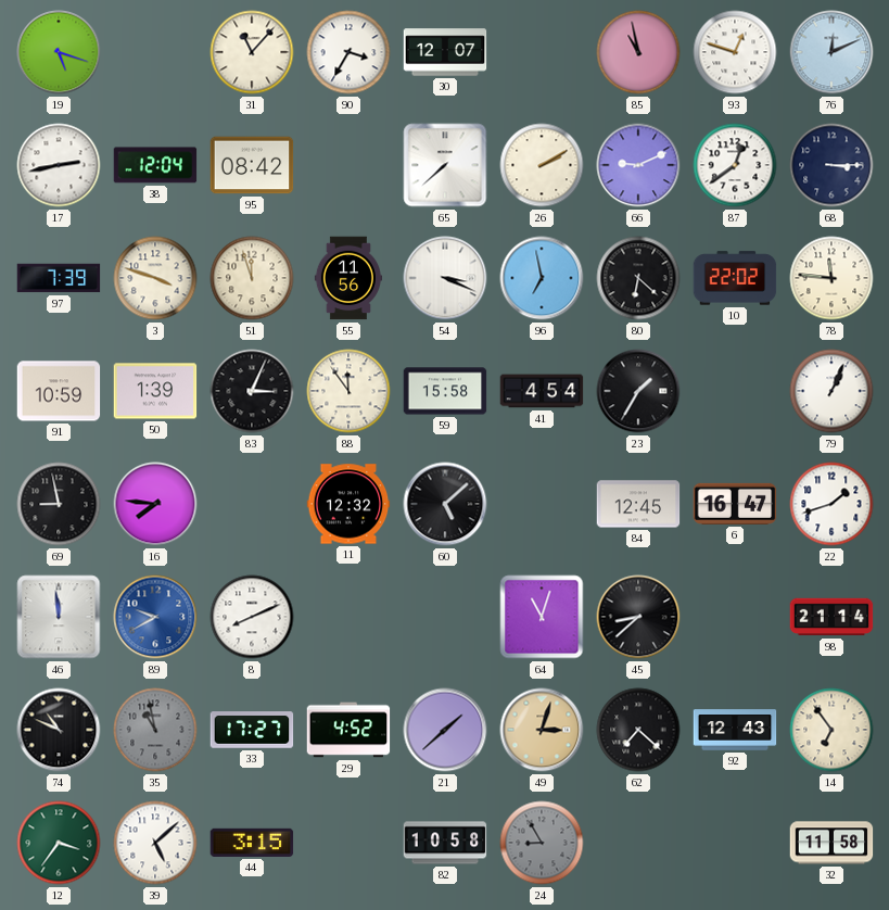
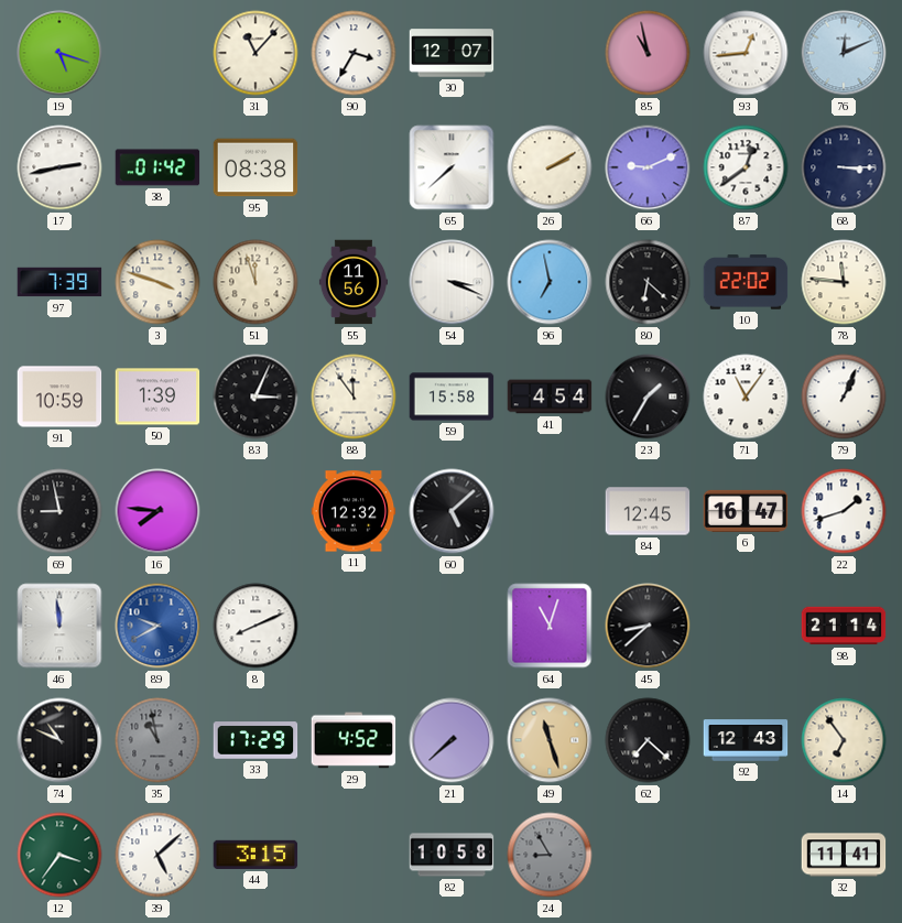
93: 12:48 -> 12:44
38: 12:04 -> 01:42
95: 08:42 -> 08:38
71: none -> 11:06
33: 17:27 -> 17:29
21: 1:38 -> 7:38
49: 3:03 -> 11:27
32: 11:58 -> 11:41
